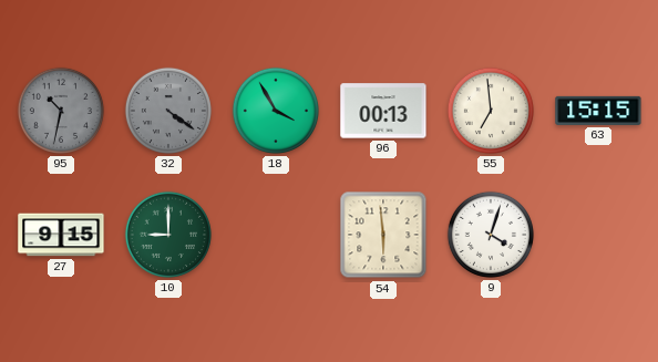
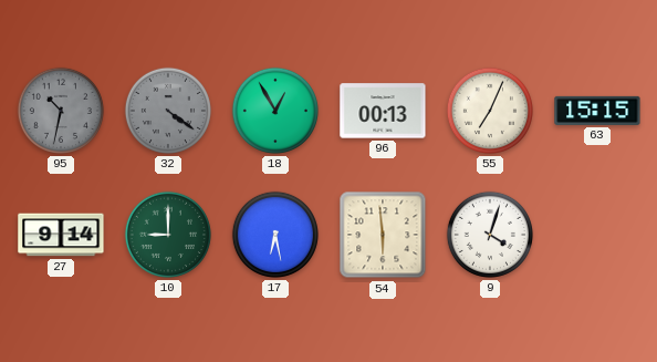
18: 3:55 -> 12:55
55: 6:59 -> 7:04
27: 9:15 -> 9:14
17: none -> 6:28
